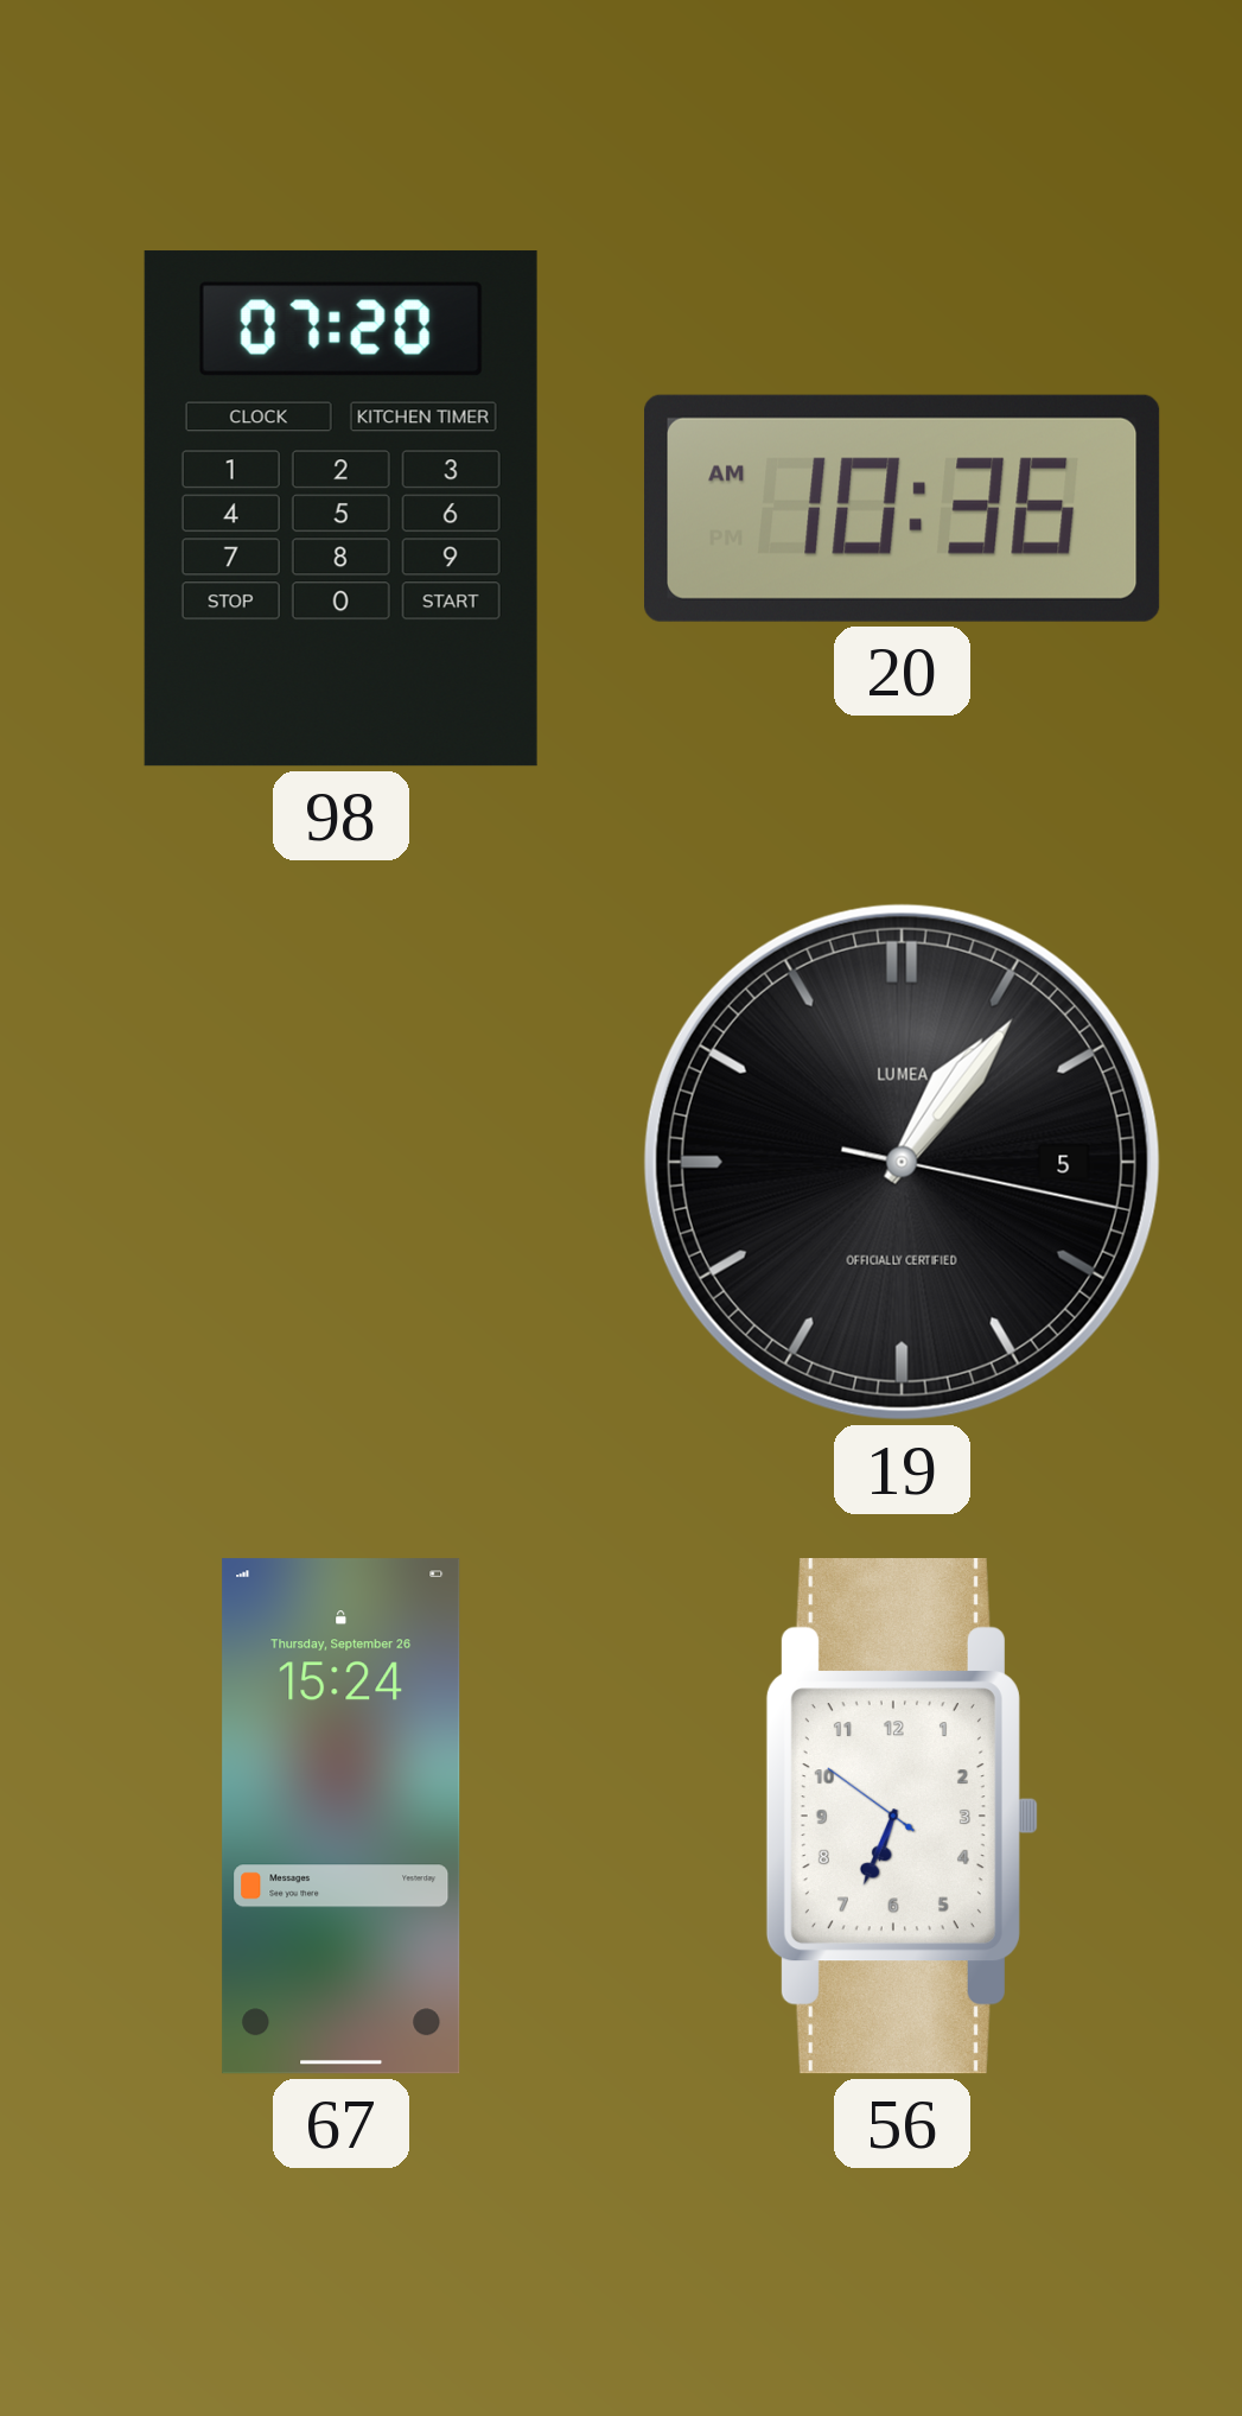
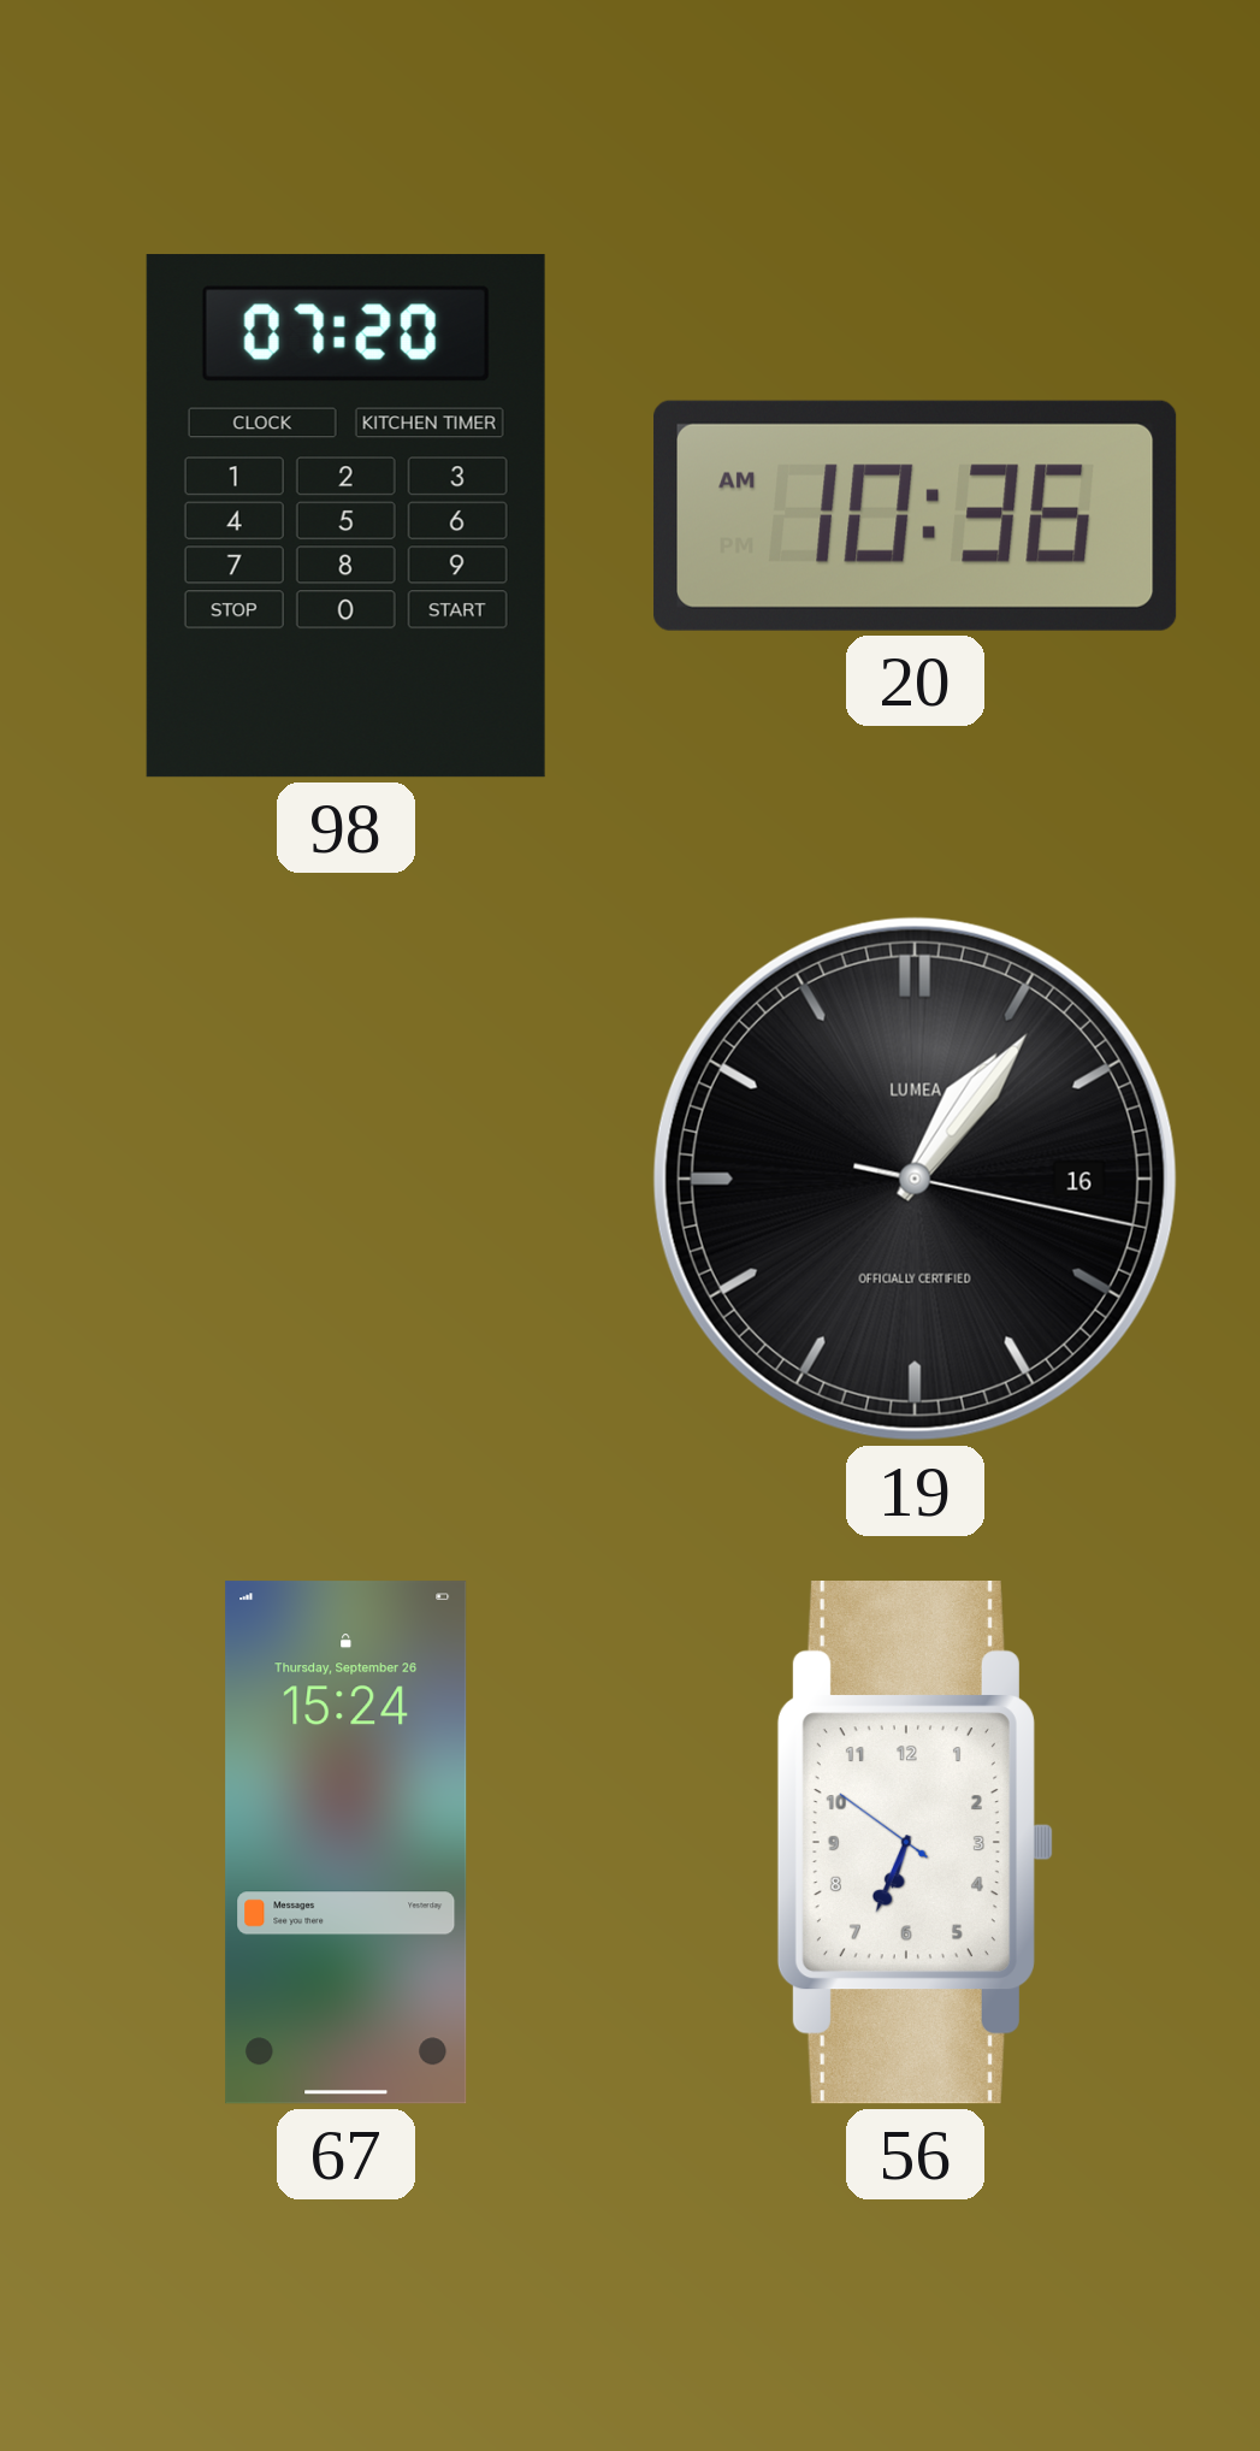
19 date: 5 -> 16
